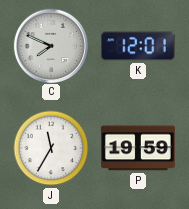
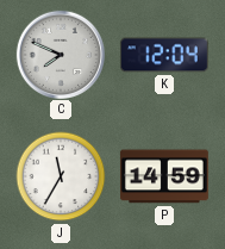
K: 12:01 -> 12:04
P: 19:59 -> 14:59
